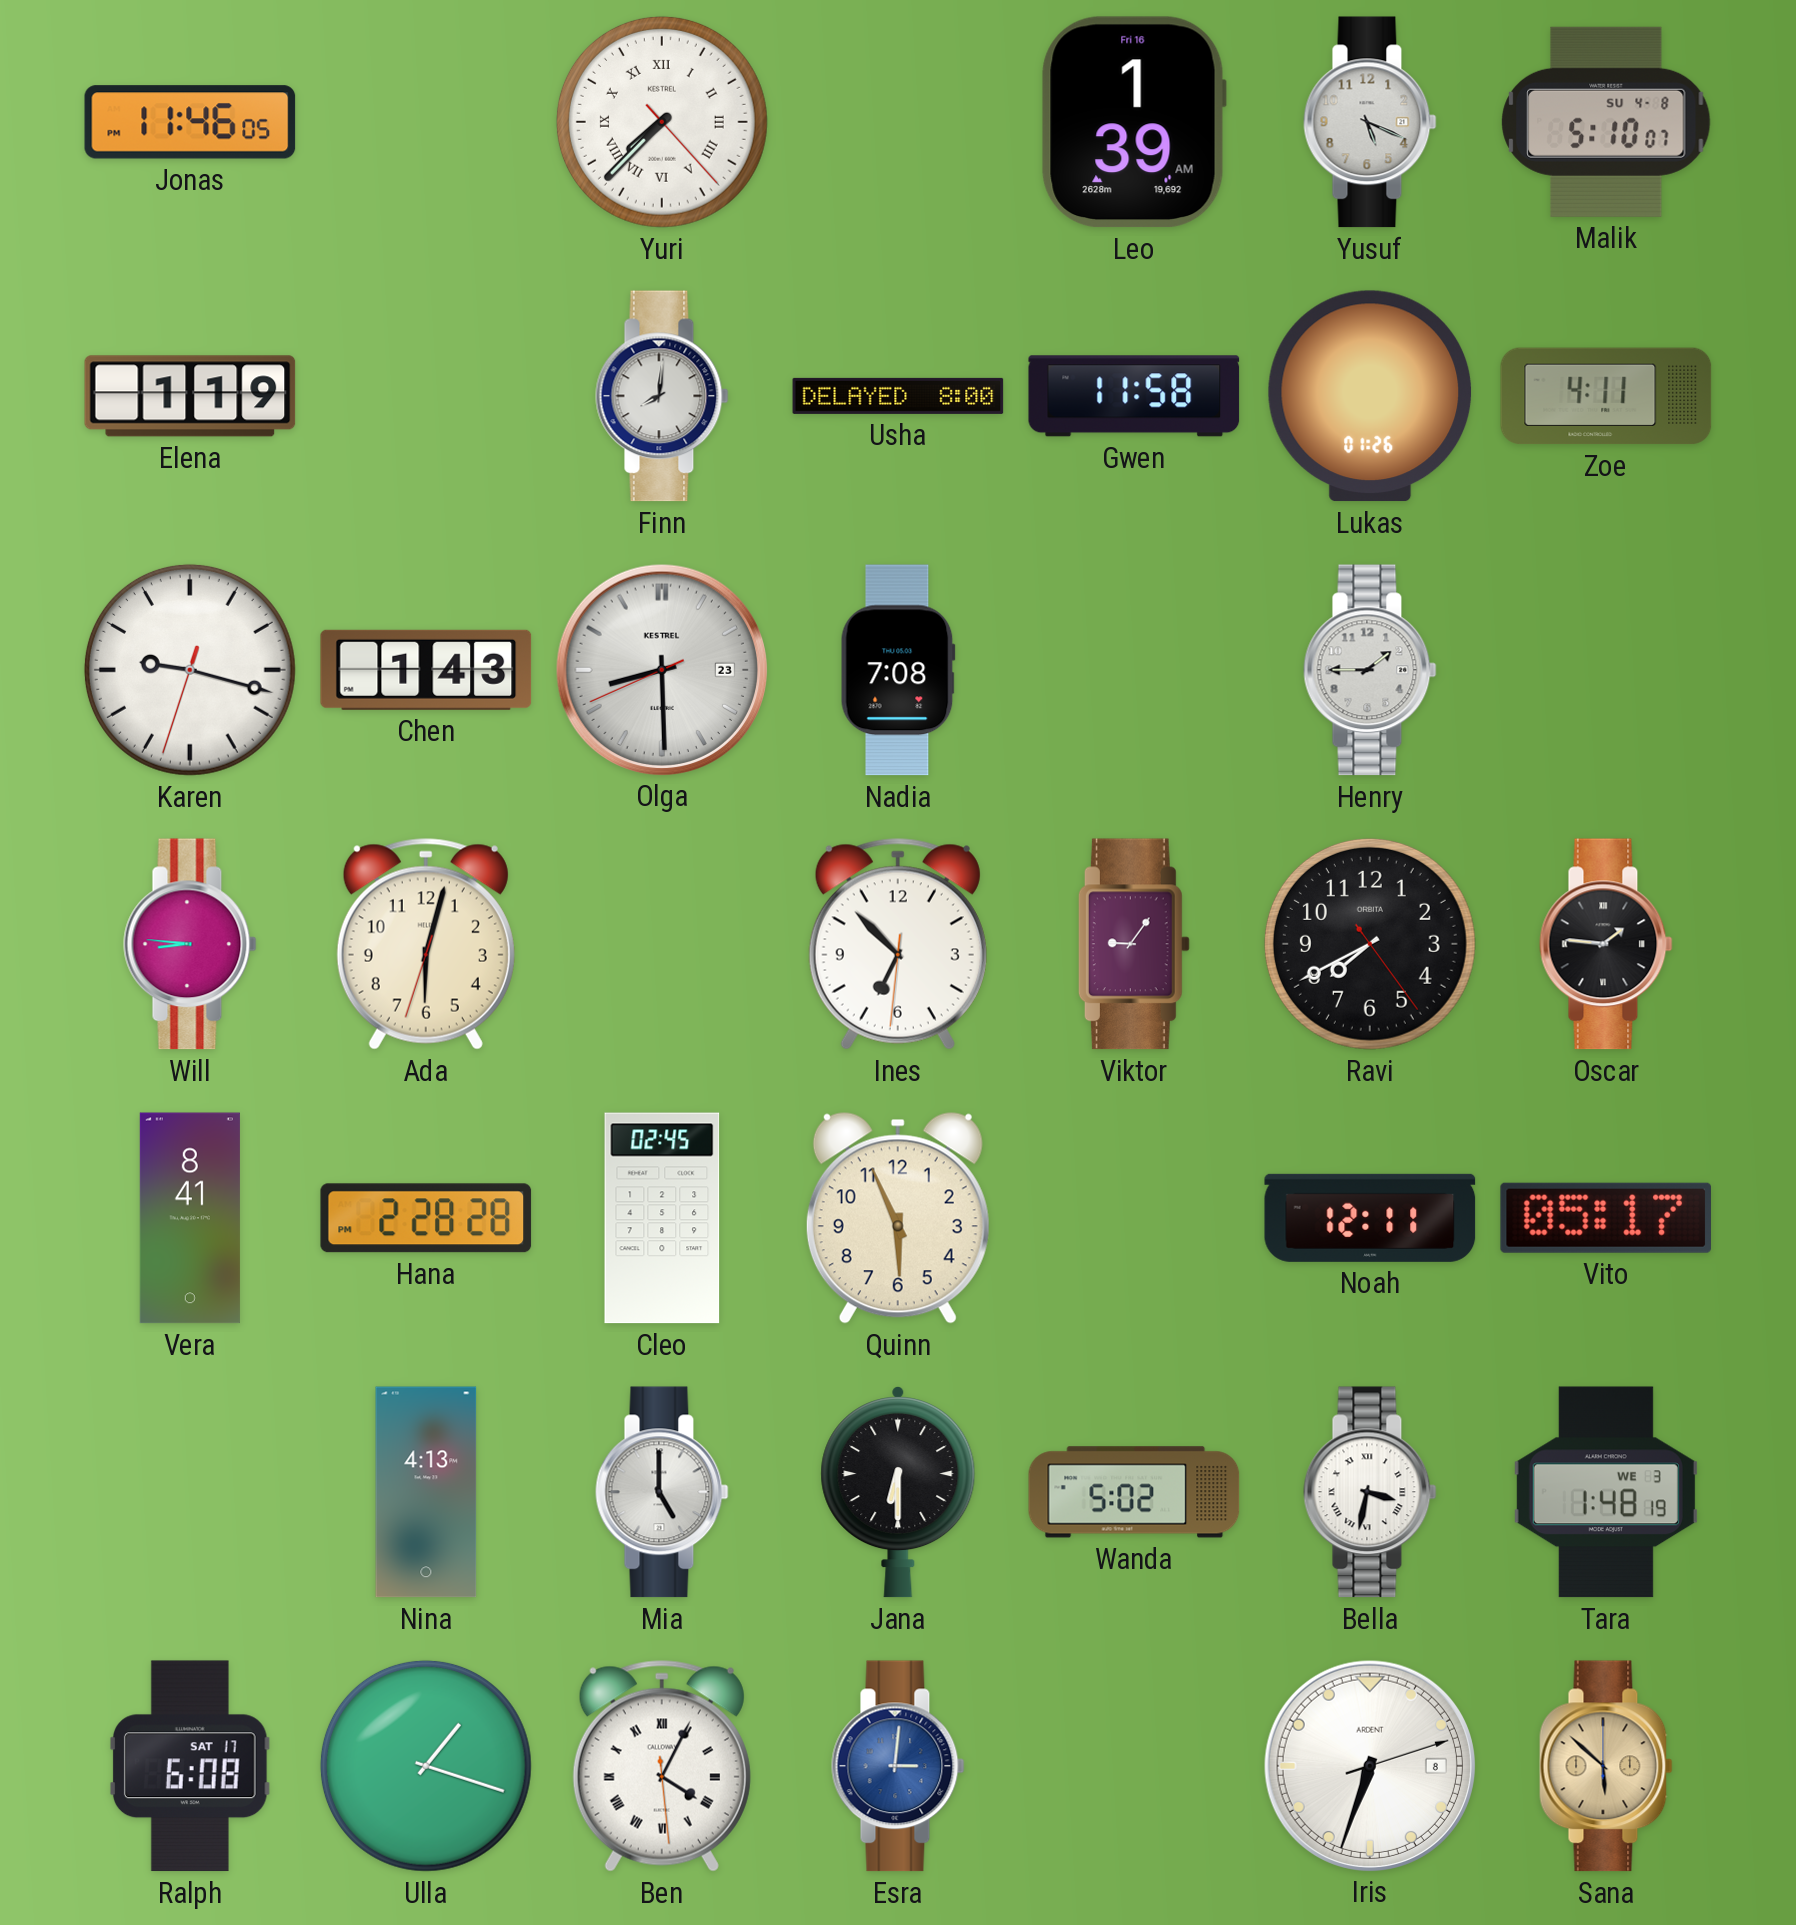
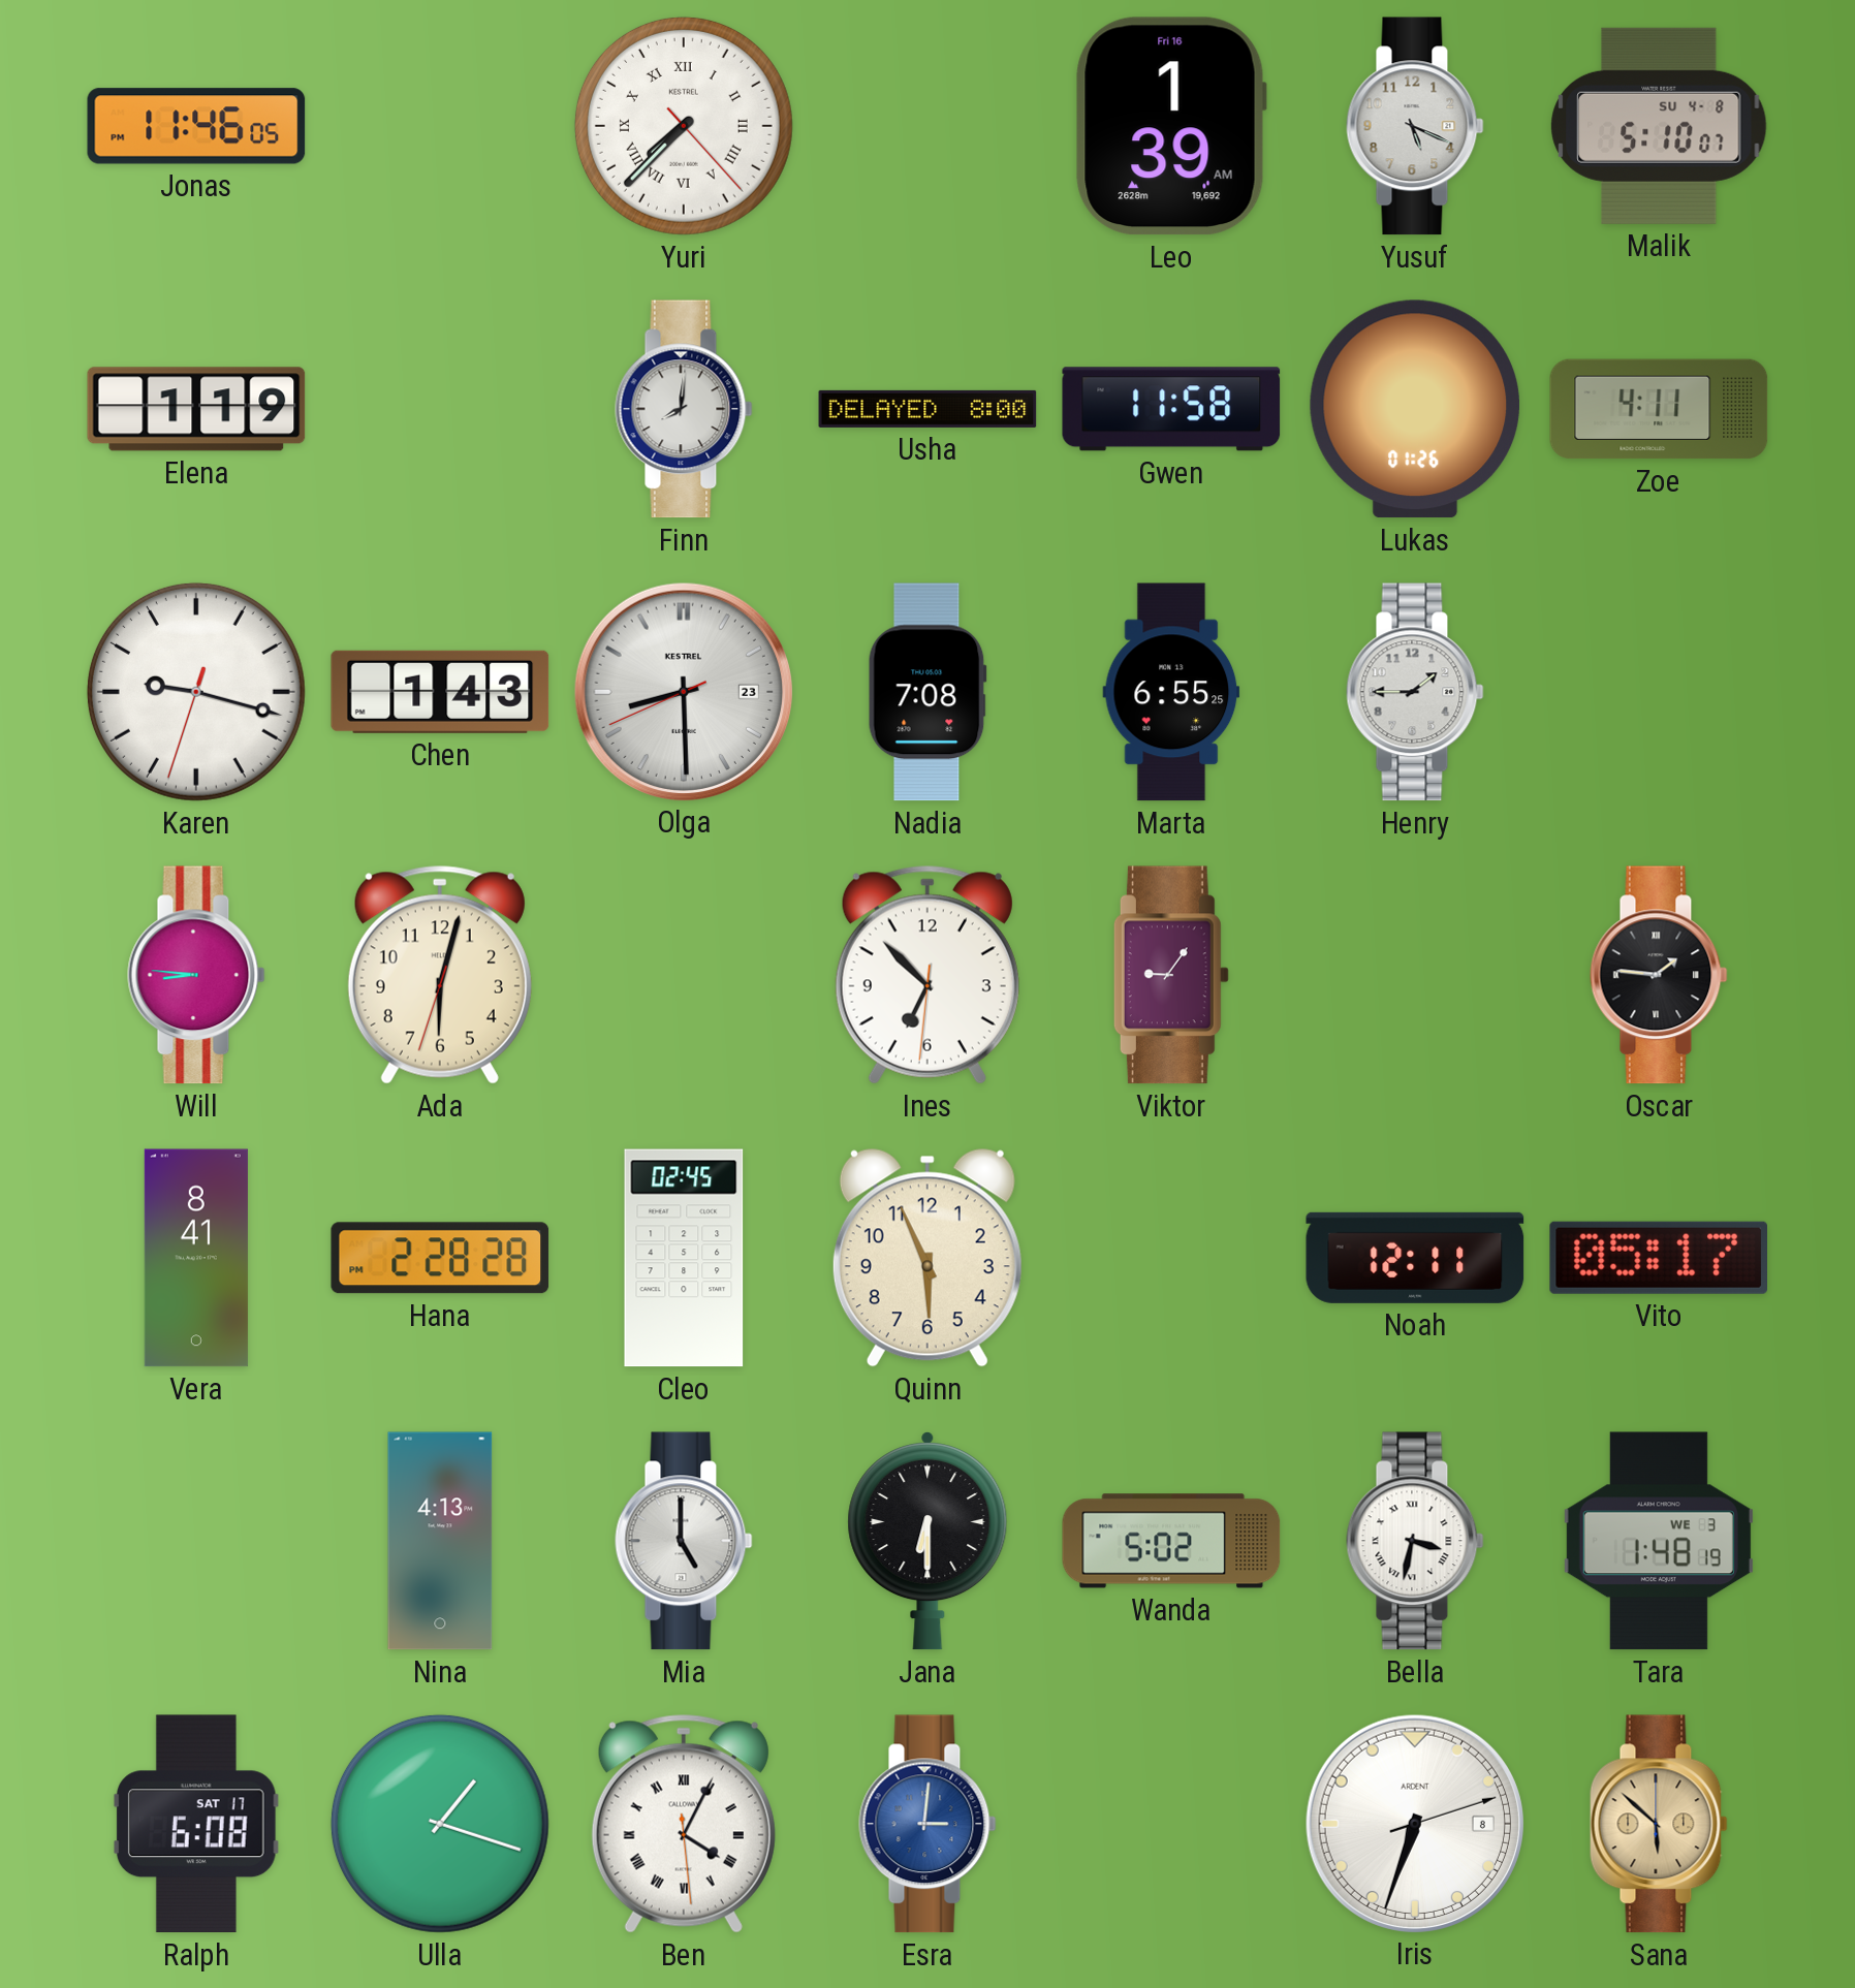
Marta: none -> 6:55
Ravi: 7:40 -> none
